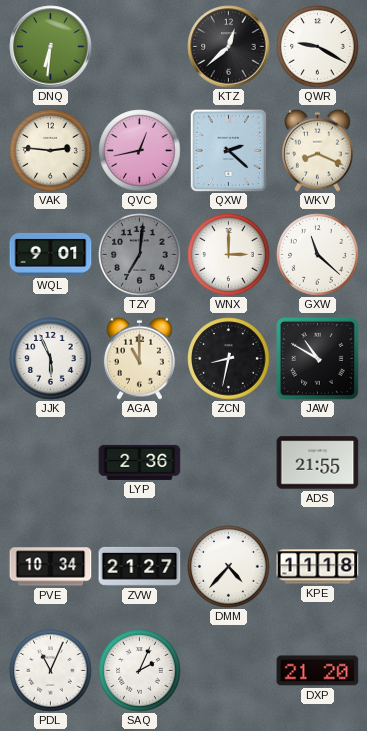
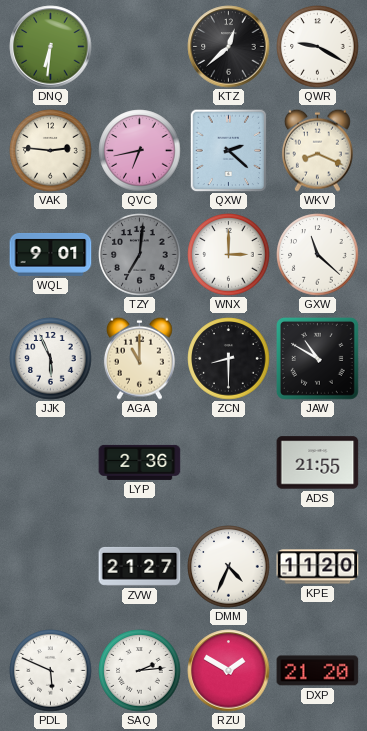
QVC: 12:43 -> 6:43
ZCN: 8:32 -> 8:30
PVE: 10:34 -> none
DMM: 4:37 -> 4:34
KPE: 11:18 -> 11:20
PDL: 11:04 -> 5:49
SAQ: 2:04 -> 2:14
RZU: none -> 1:50
